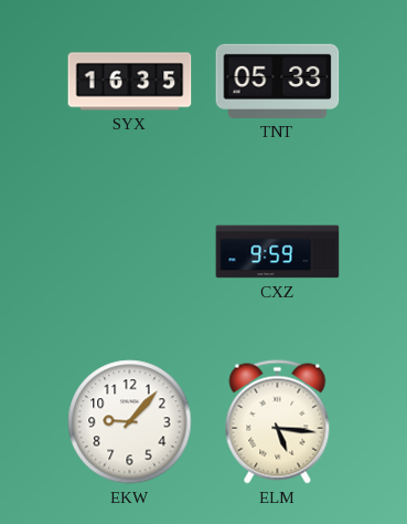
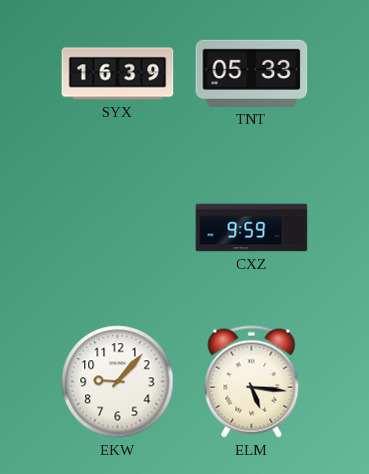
SYX: 16:35 -> 16:39
